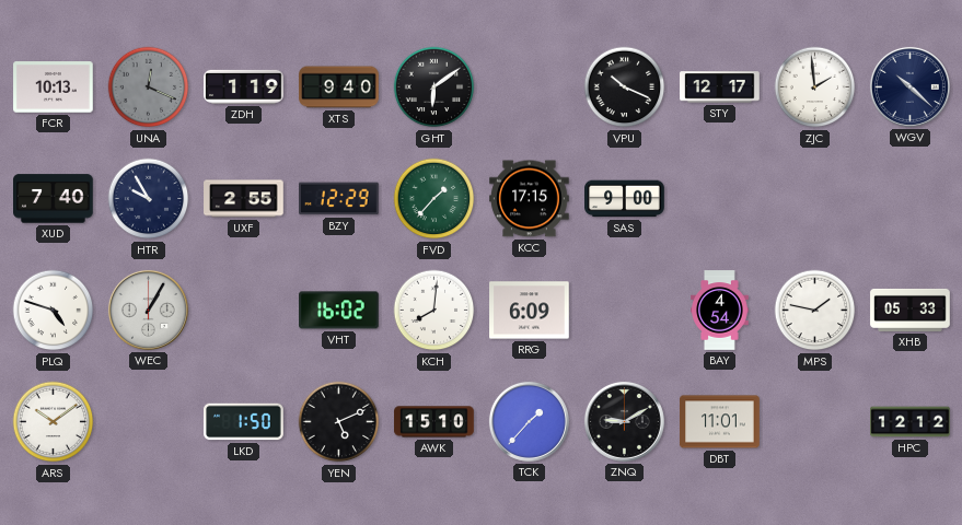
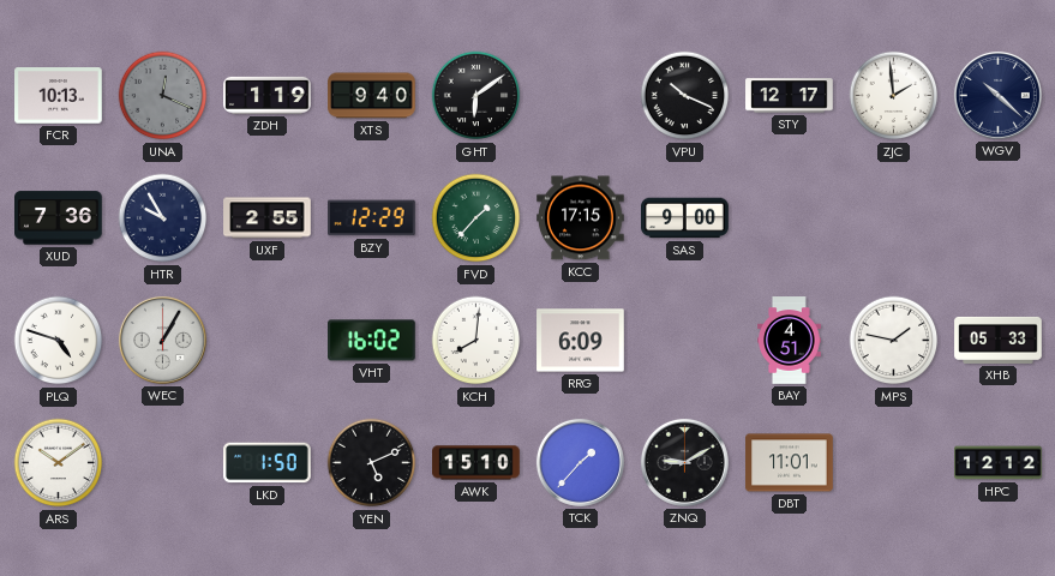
XUD: 7:40 -> 7:36
BAY: 4:54 -> 4:51
